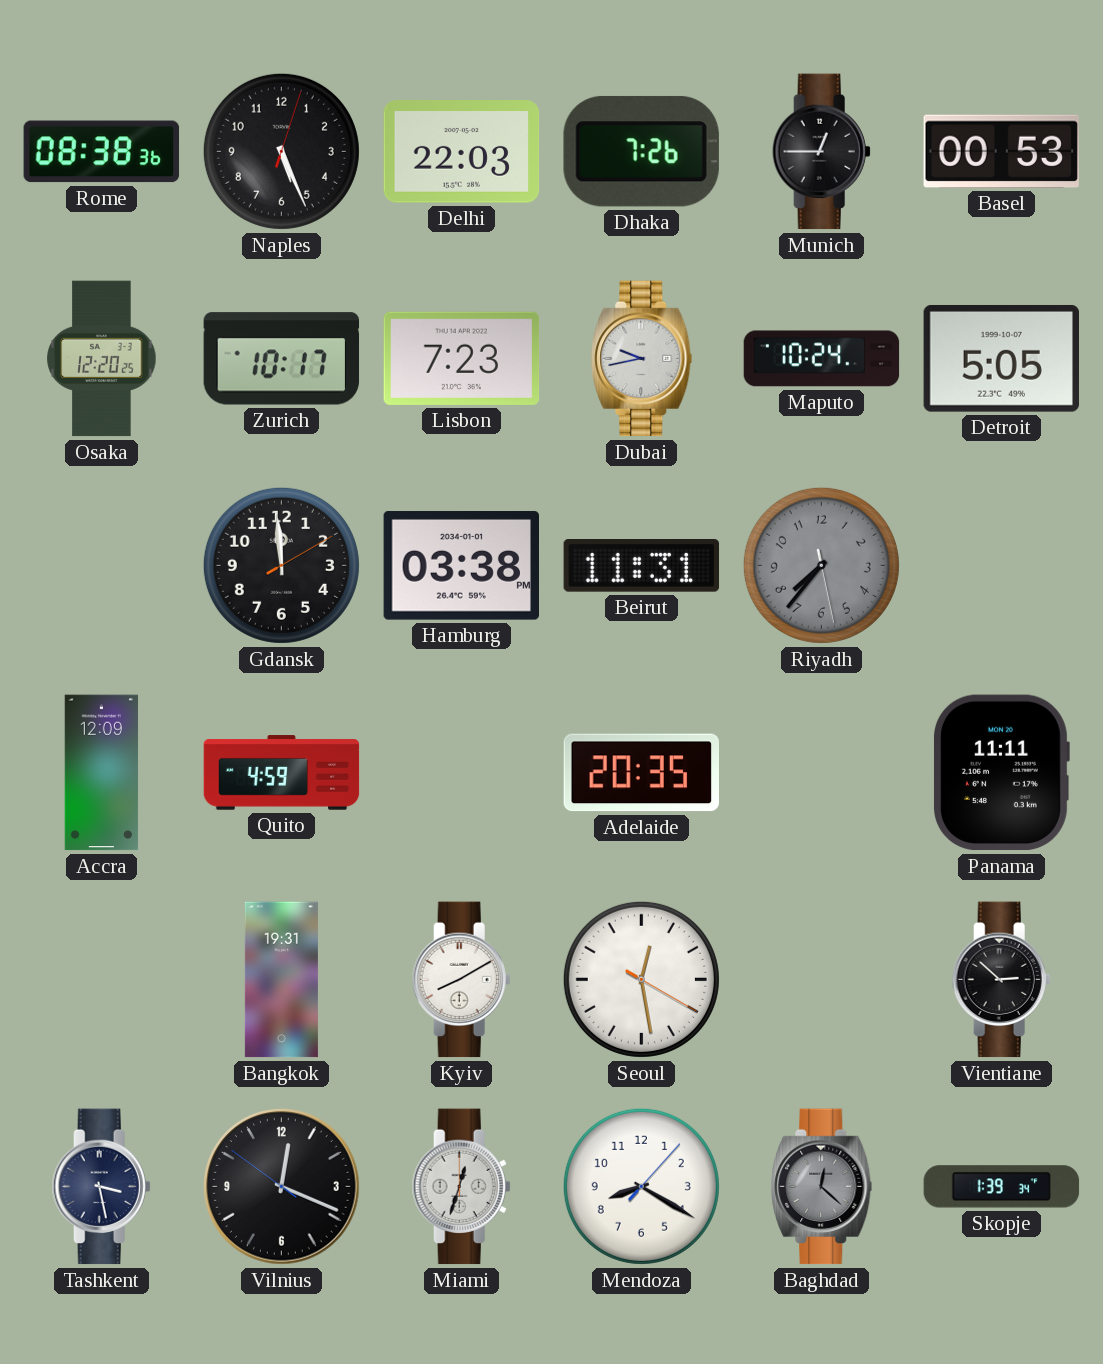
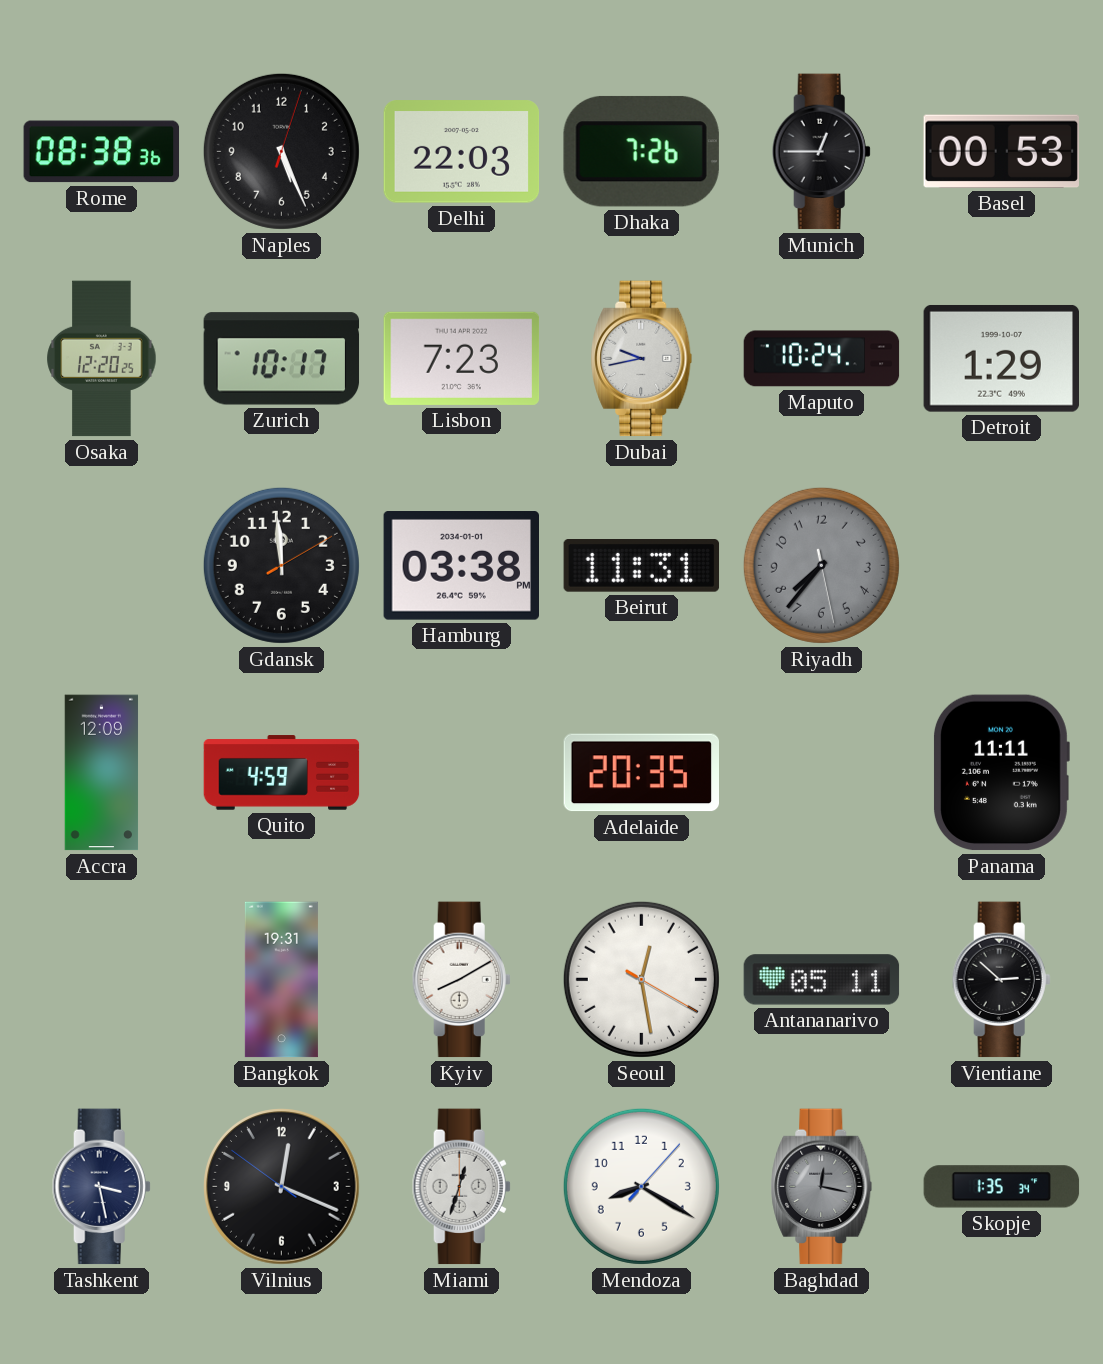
Detroit: 5:05 -> 1:29
Antananarivo: none -> 05:11
Baghdad: 12:22 -> 12:17
Skopje: 1:39 -> 1:35
